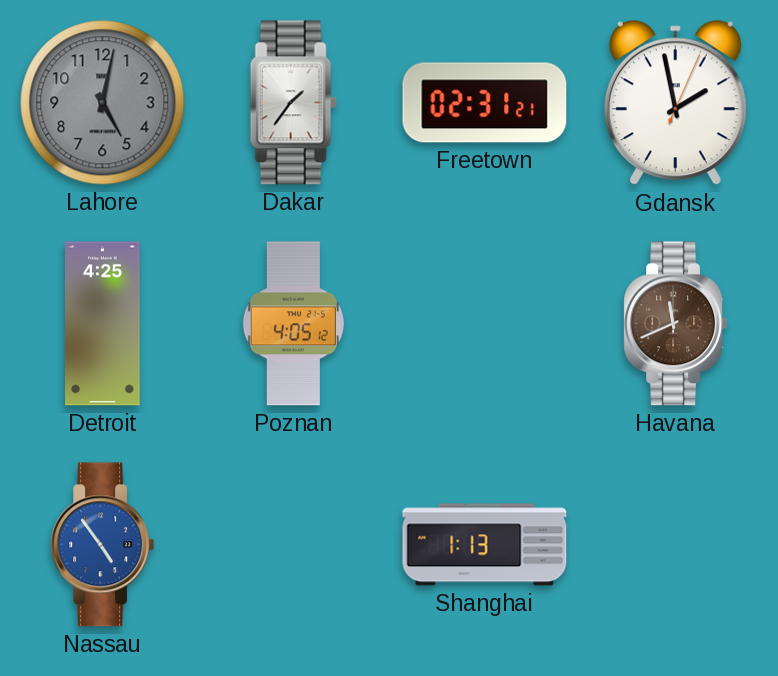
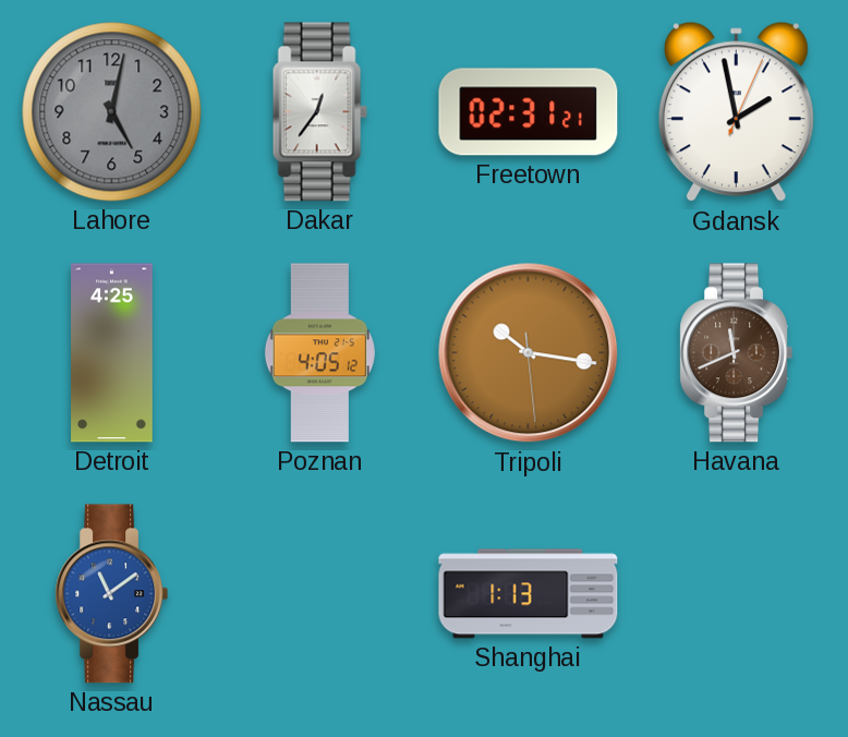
Dakar: 1:36 -> 12:36
Tripoli: none -> 10:16
Nassau: 4:54 -> 11:09
